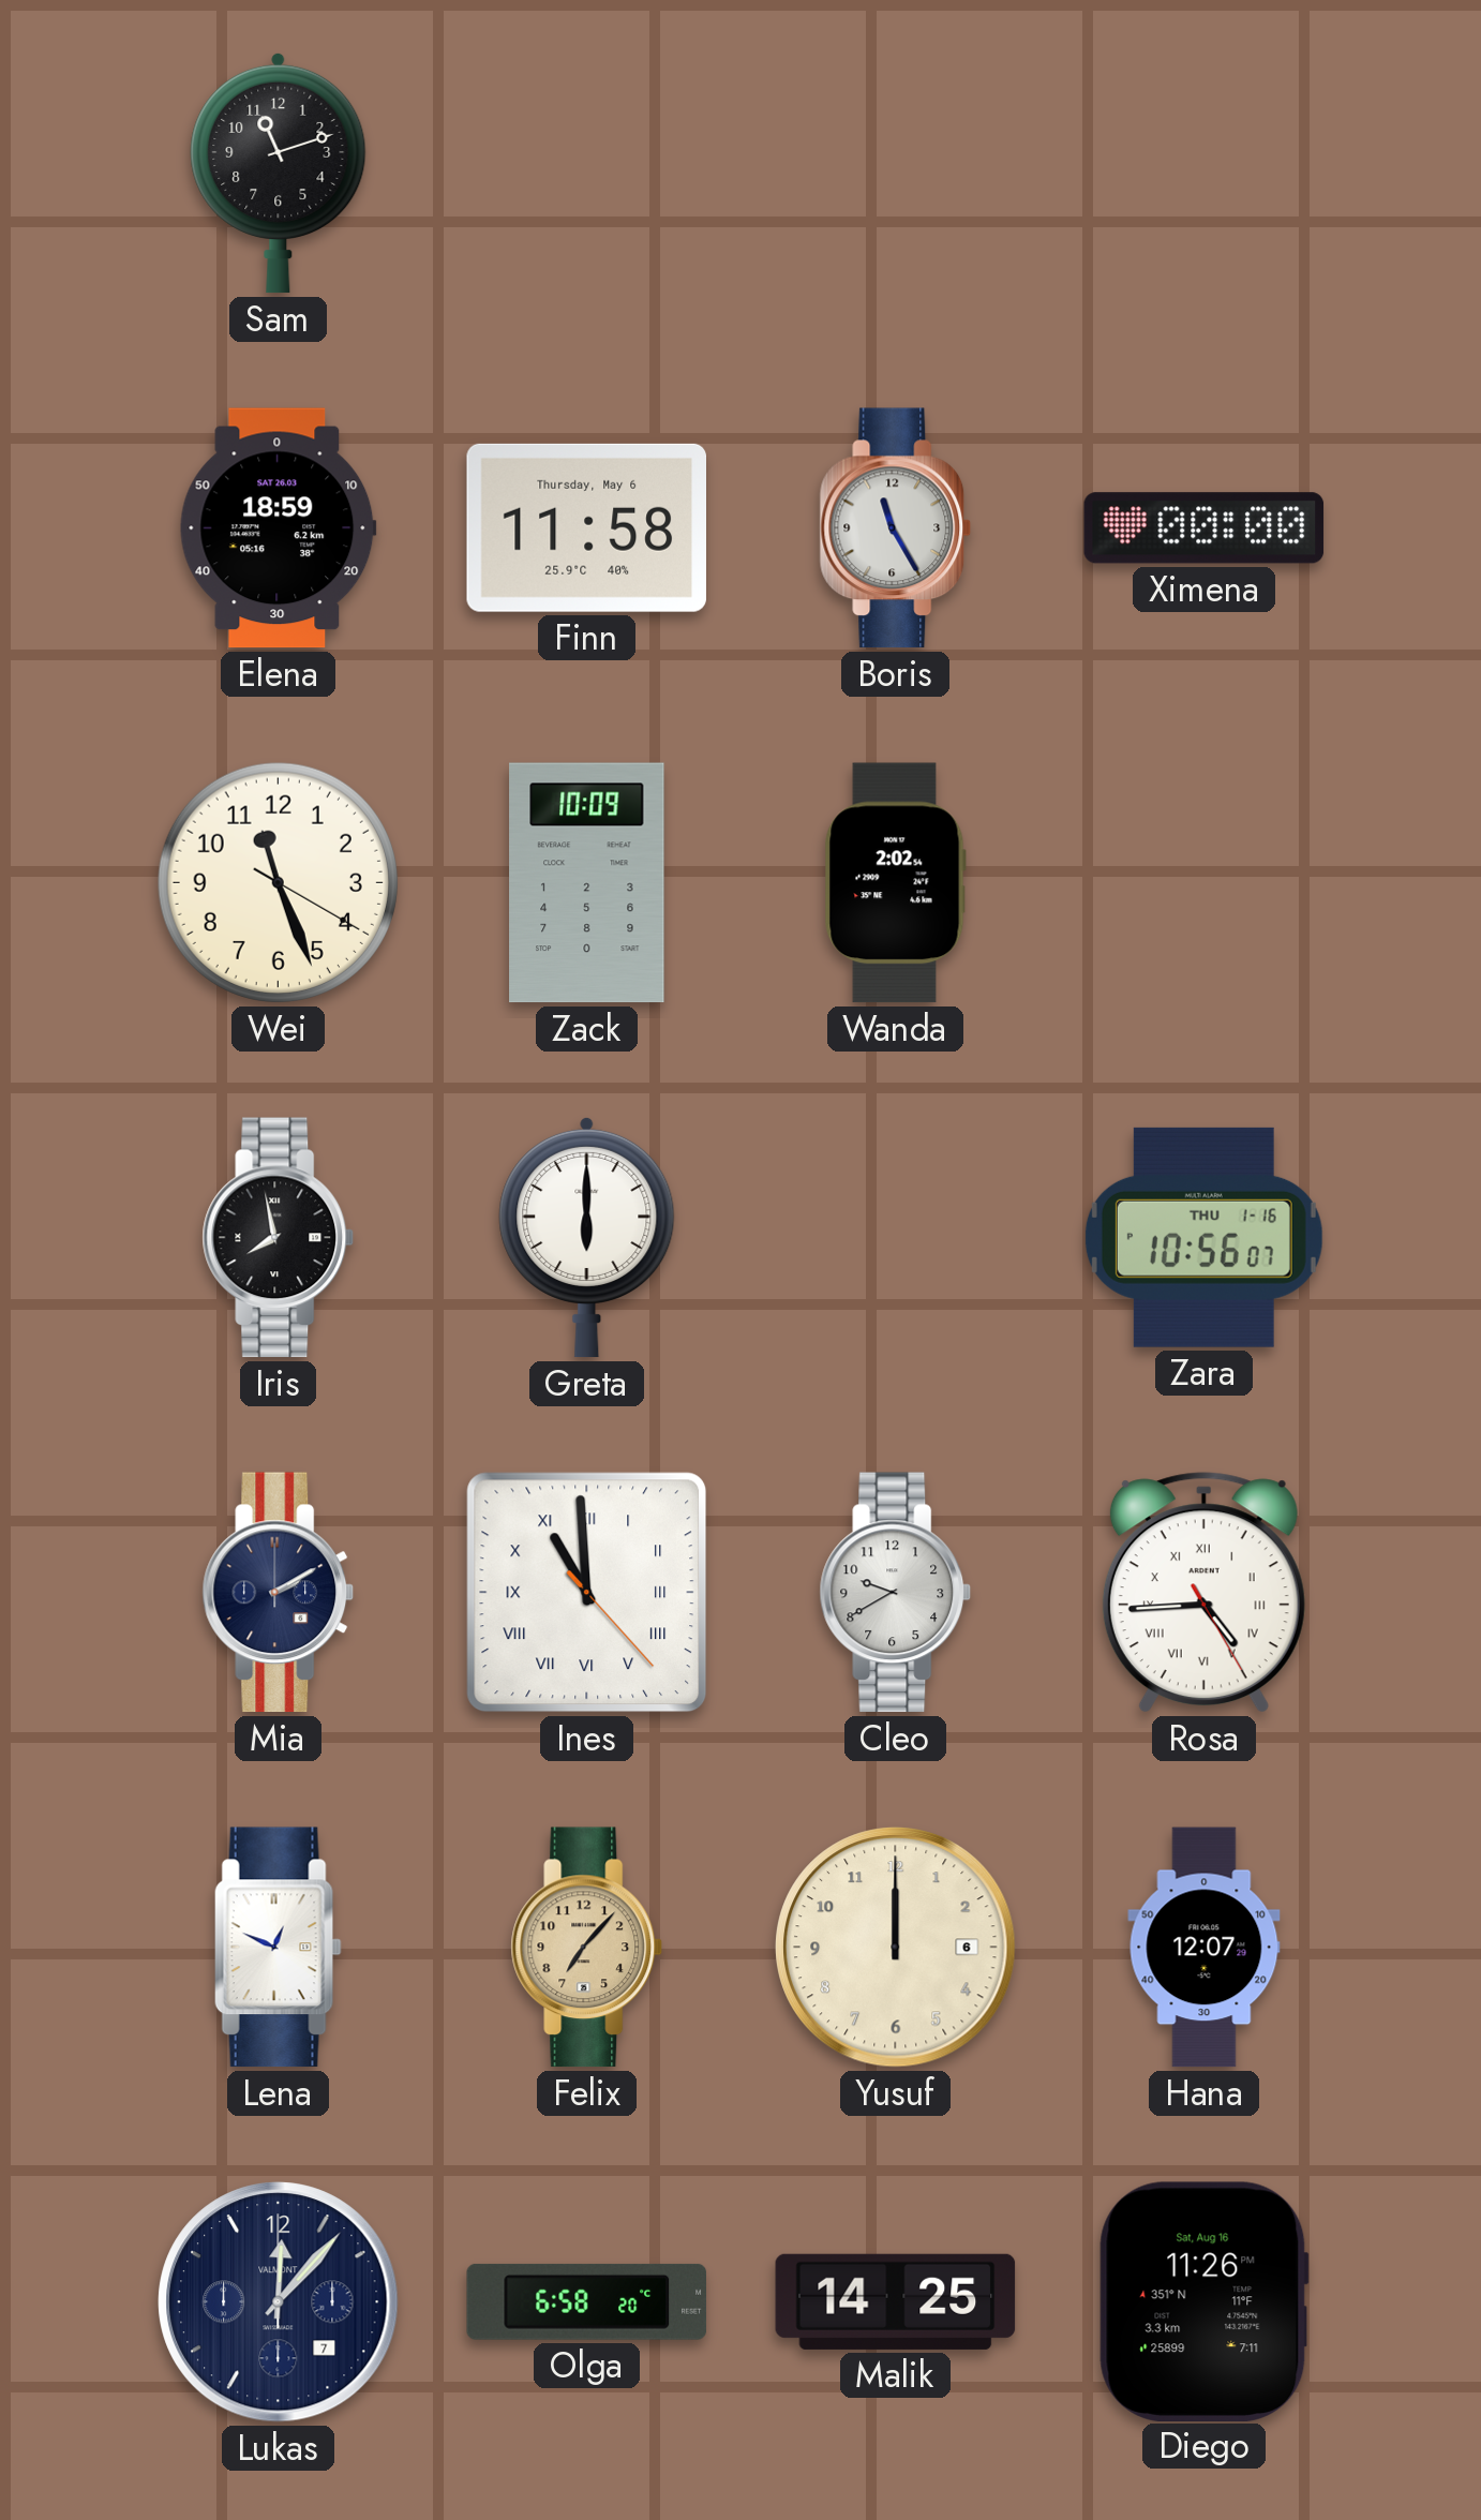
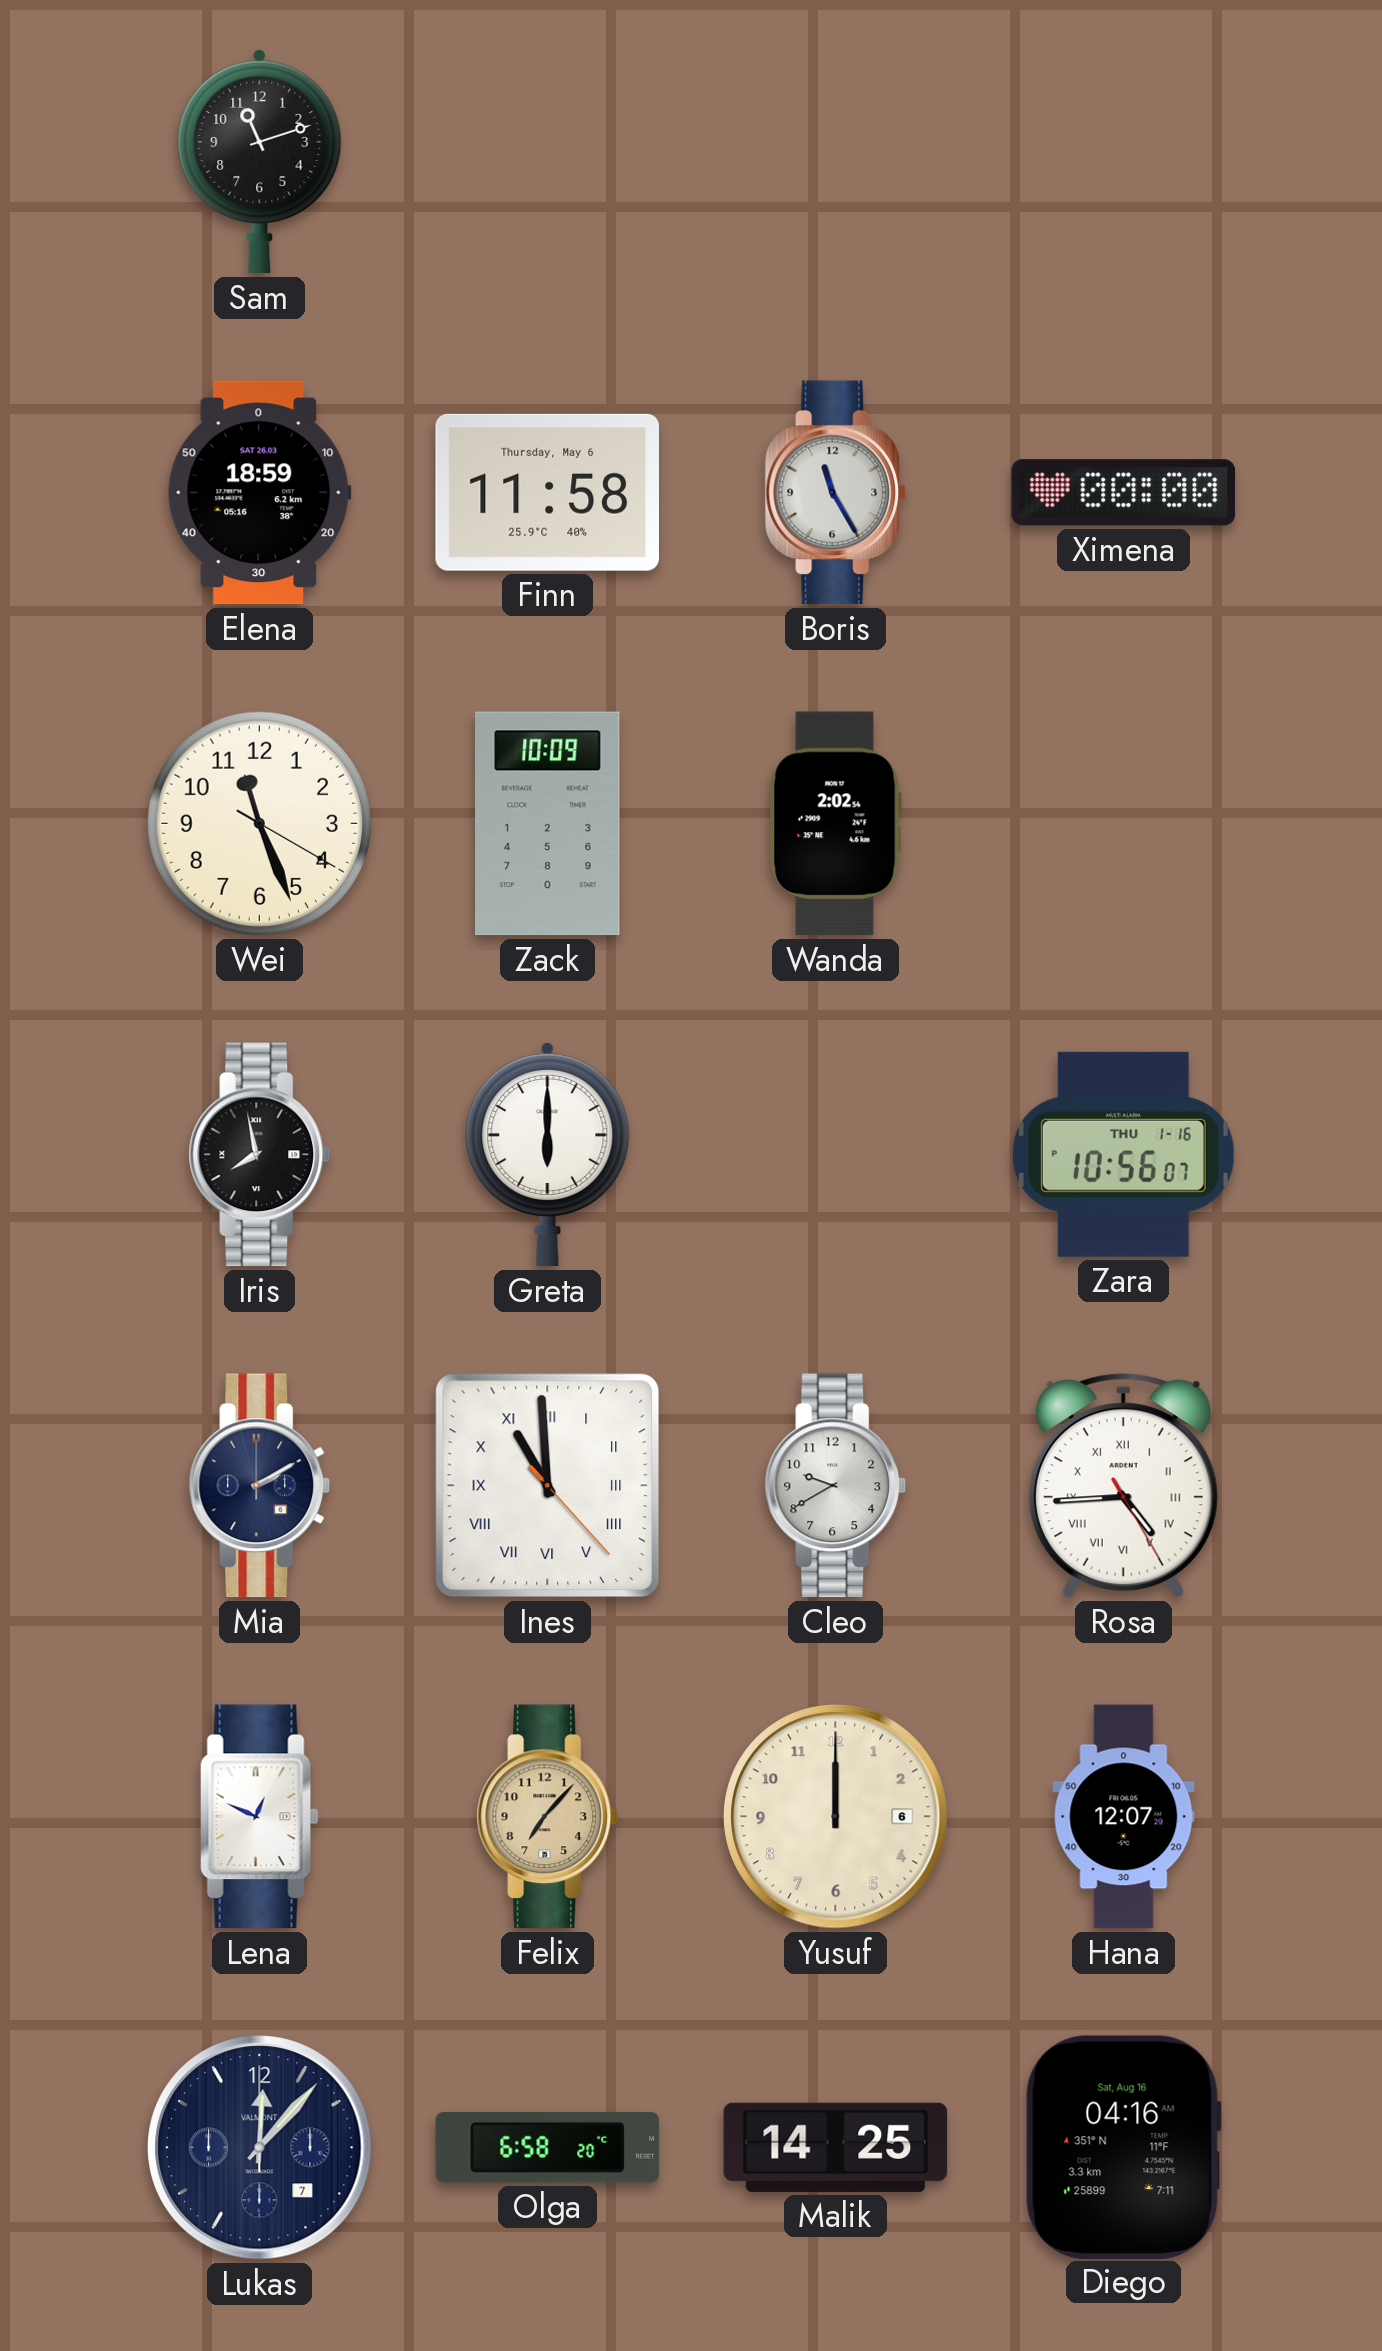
Diego: 11:26 -> 04:16
